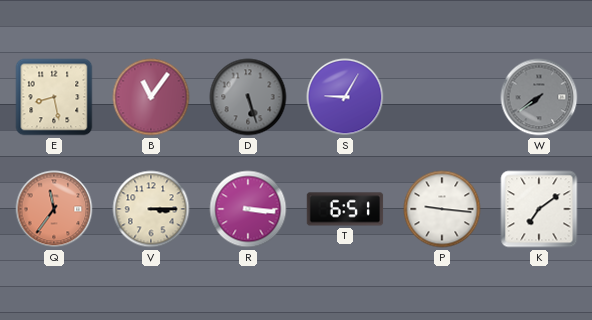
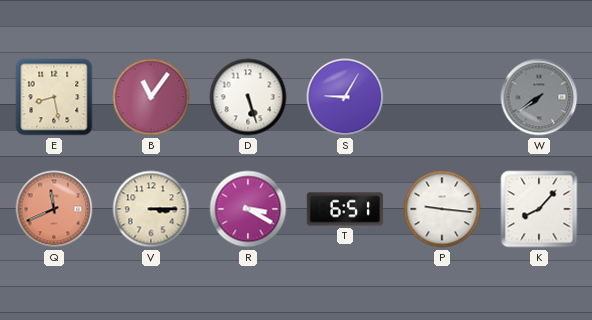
D dial: grey -> white
Q: 11:36 -> 11:41
R: 3:16 -> 3:20
K: 7:09 -> 8:07
